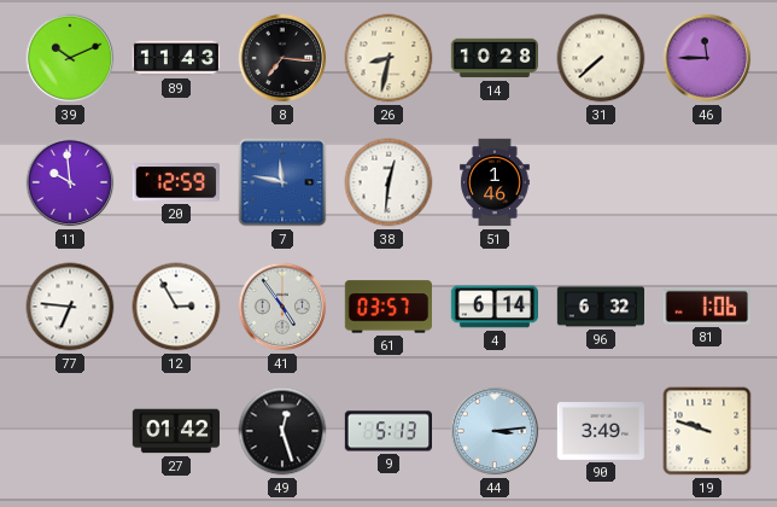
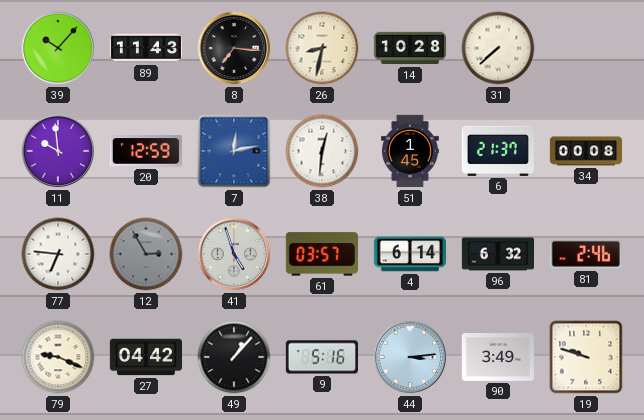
39: 10:11 -> 10:07
46: 11:45 -> none
7: 11:47 -> 12:13
51: 1:46 -> 1:45
6: none -> 21:37
34: none -> 00:08
12 dial: white -> grey
41: 4:54 -> 4:57
81: 1:06 -> 2:46
79: none -> 9:19
27: 01:42 -> 04:42
49: 12:27 -> 1:07
9: 5:13 -> 5:16
